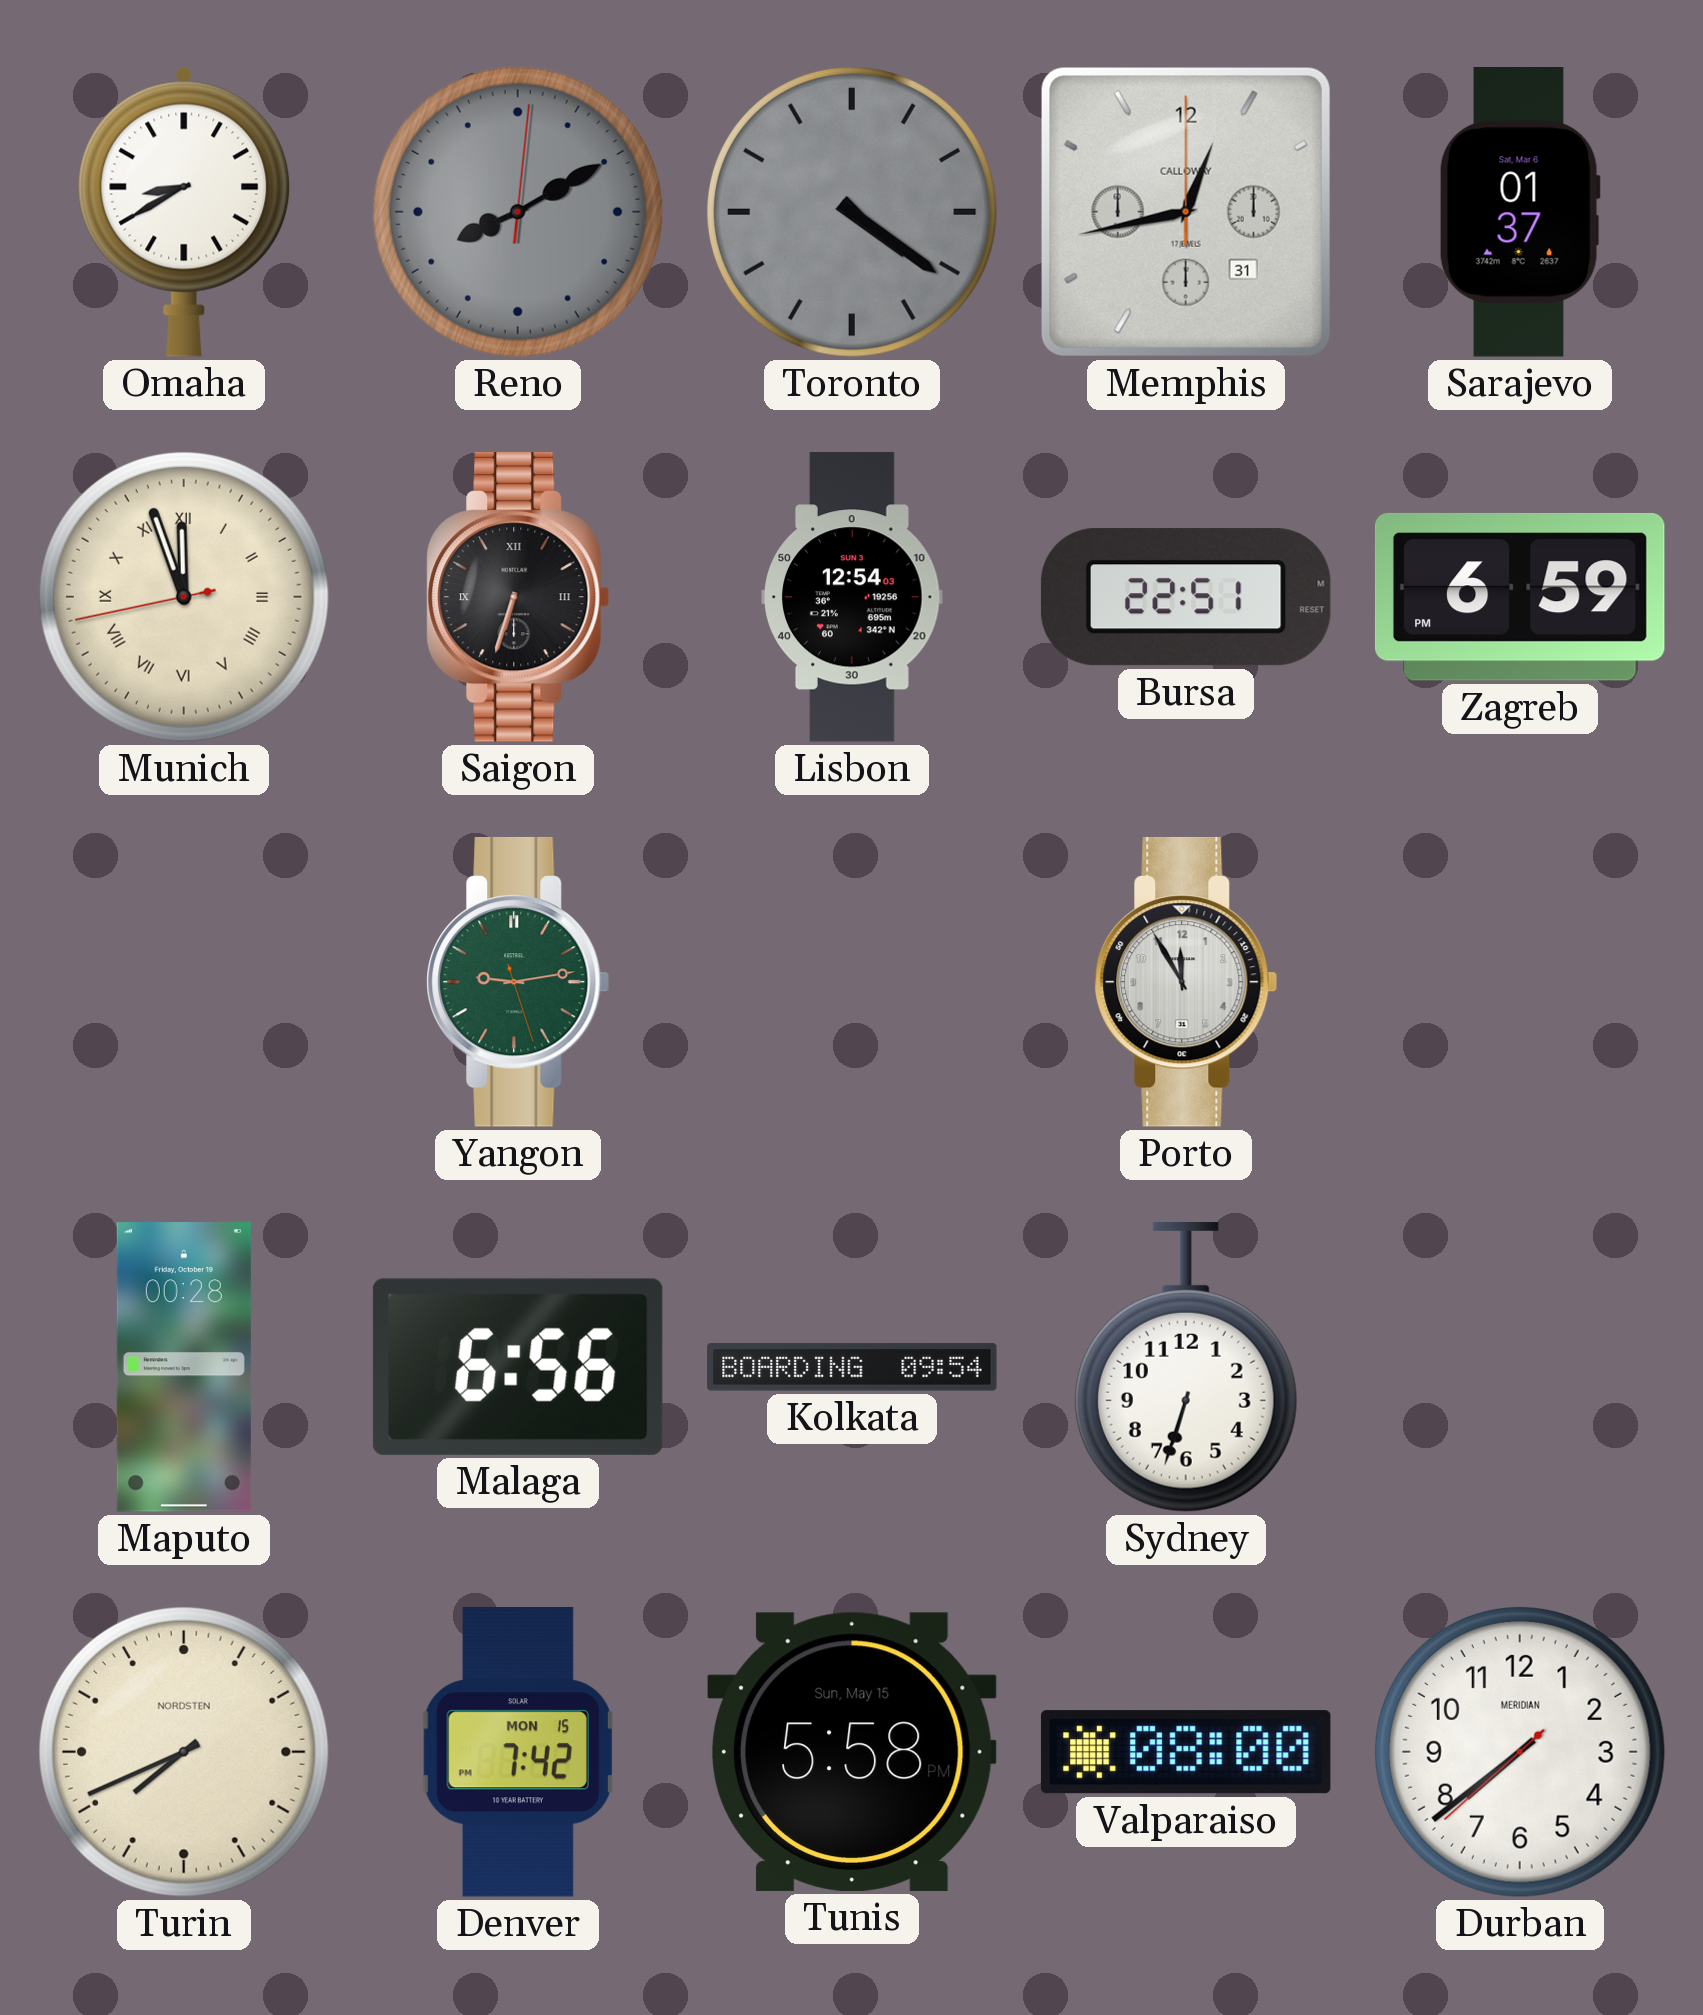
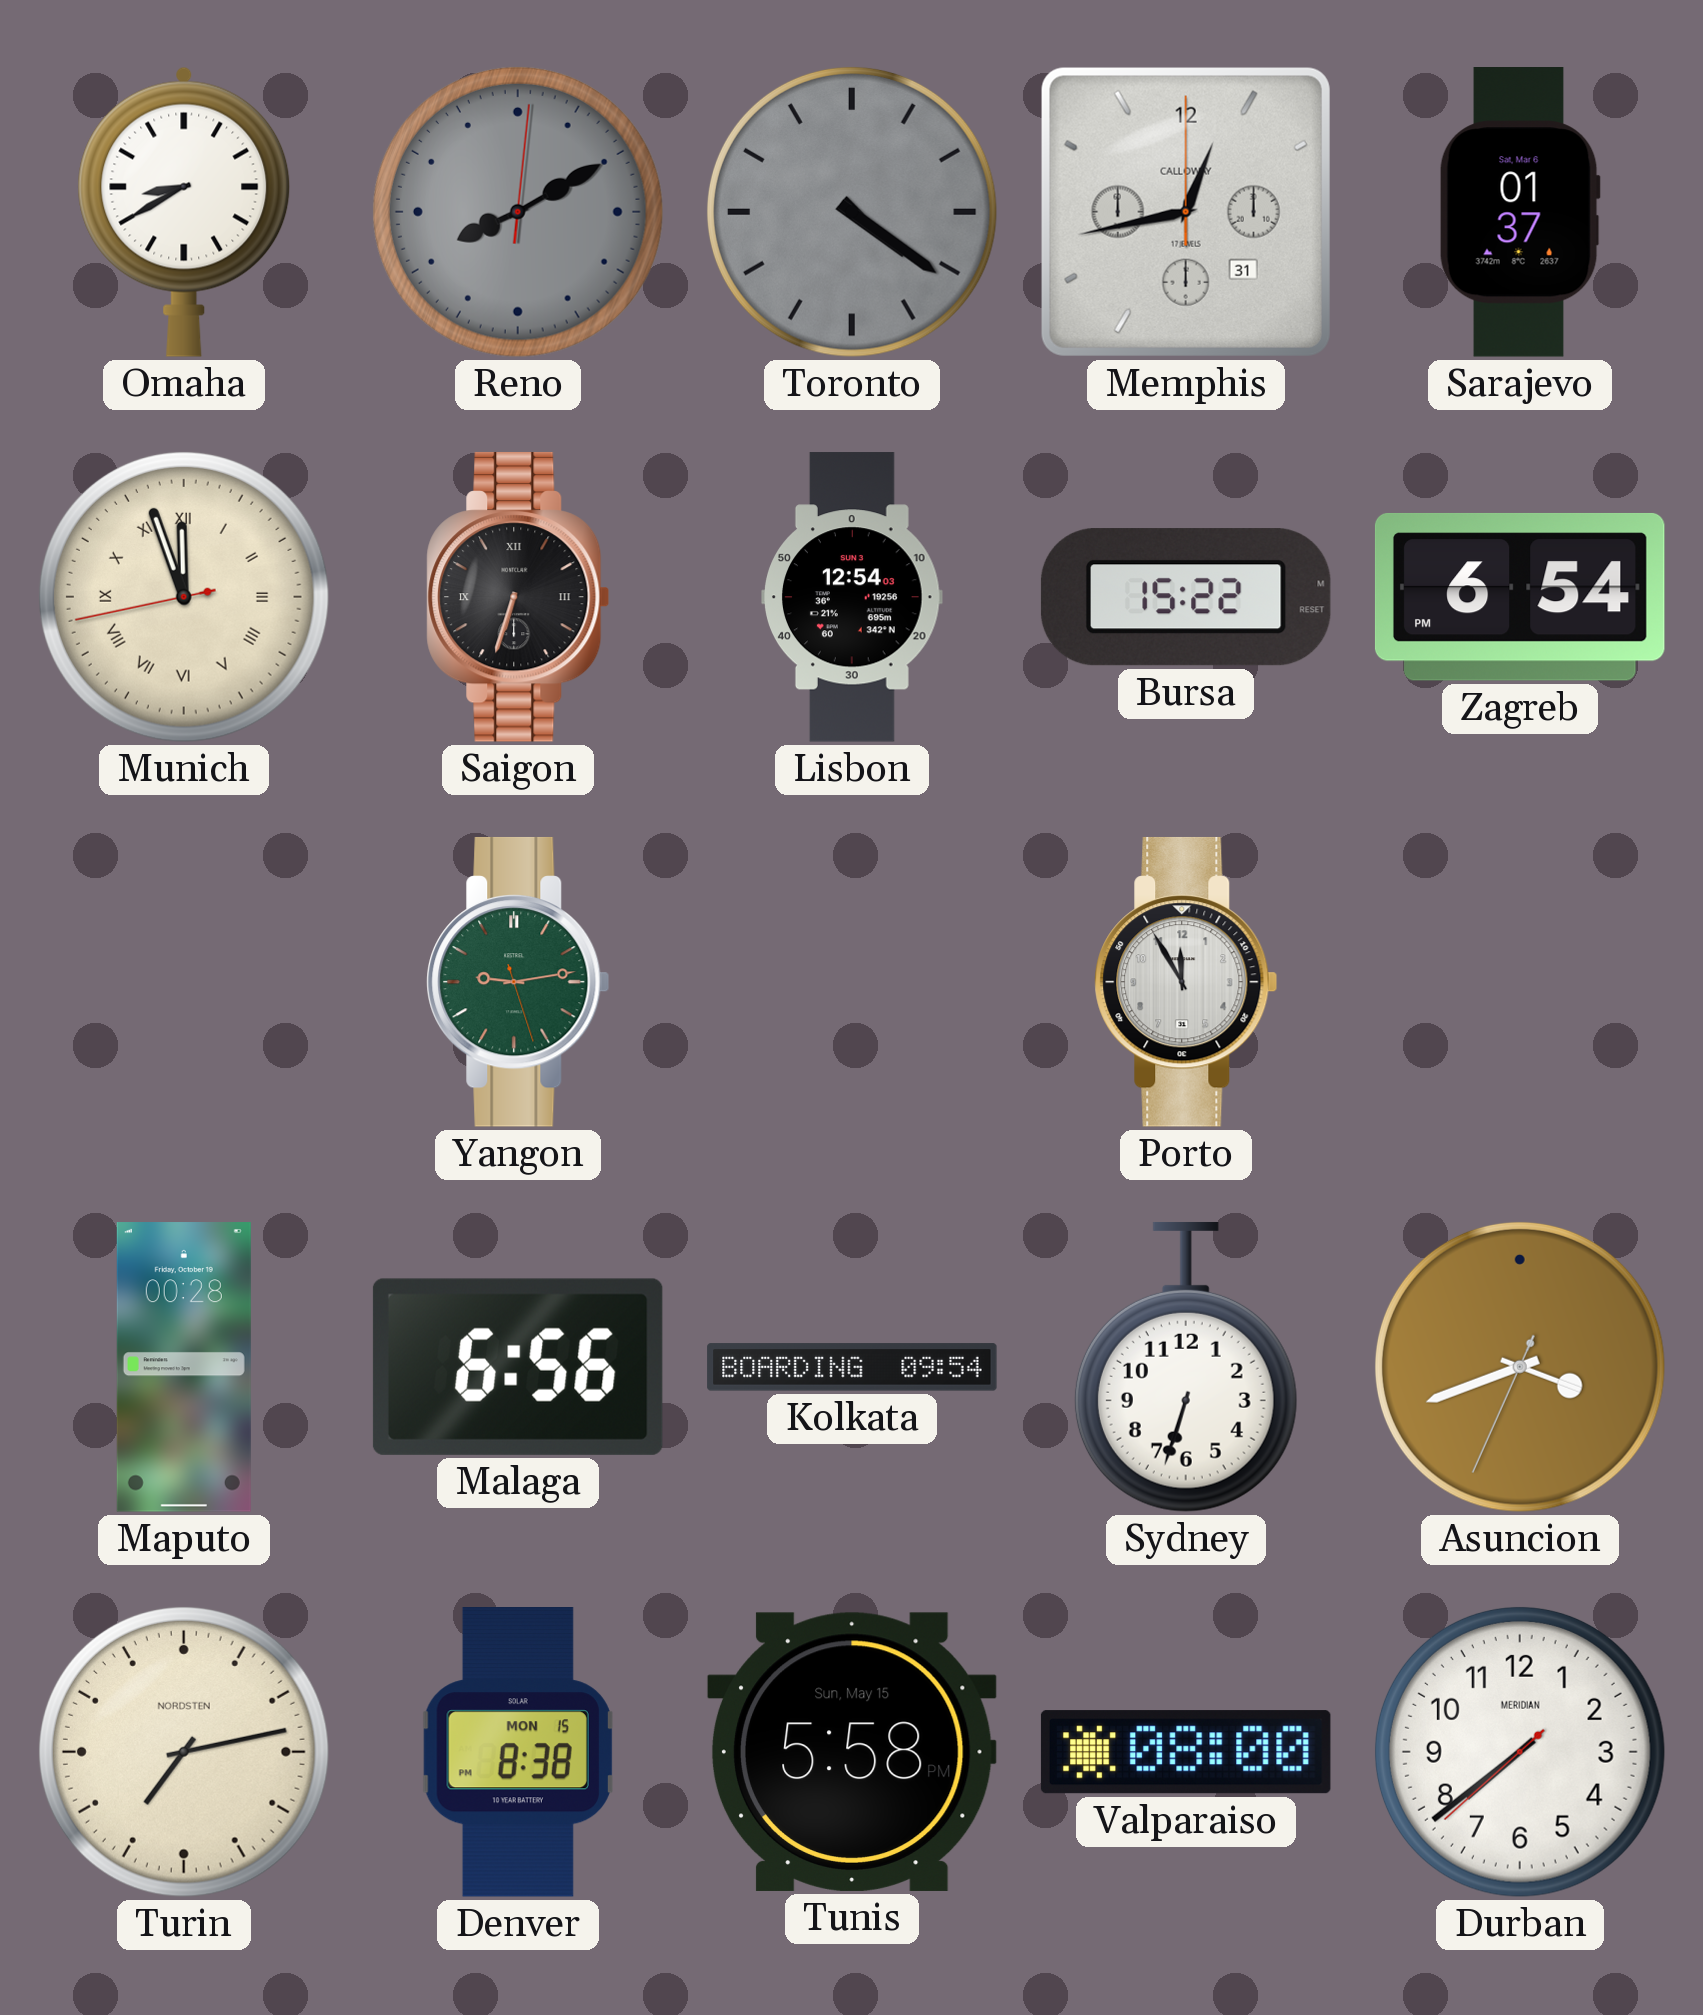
Bursa: 22:51 -> 15:22
Zagreb: 6:59 -> 6:54
Asuncion: none -> 3:41
Turin: 7:41 -> 7:13
Denver: 7:42 -> 8:38
